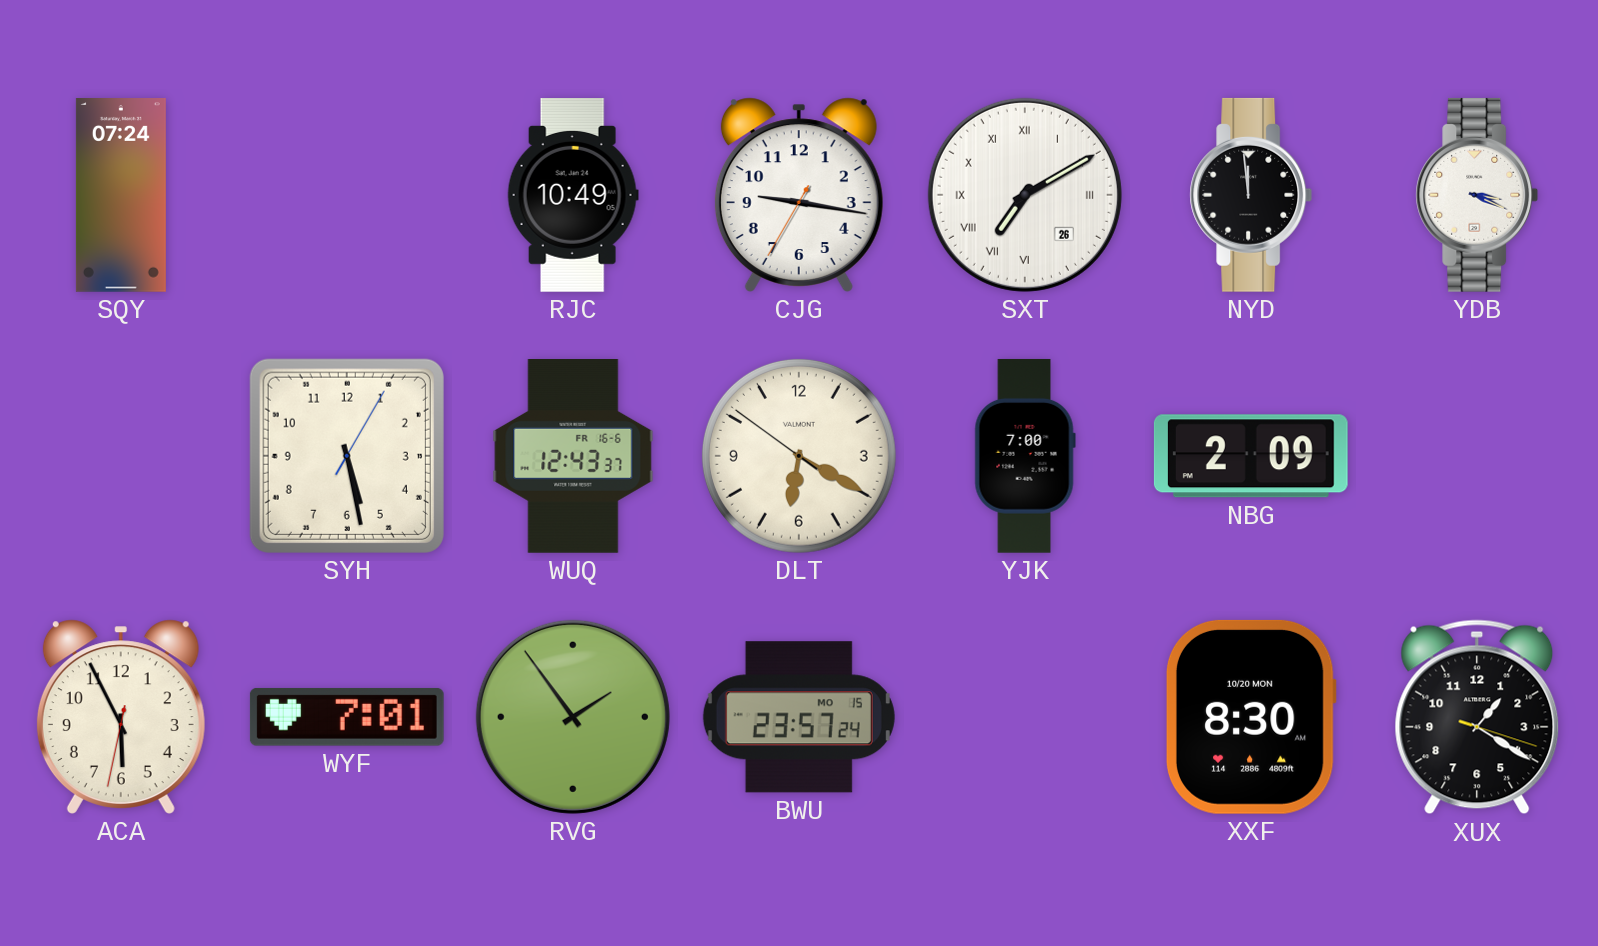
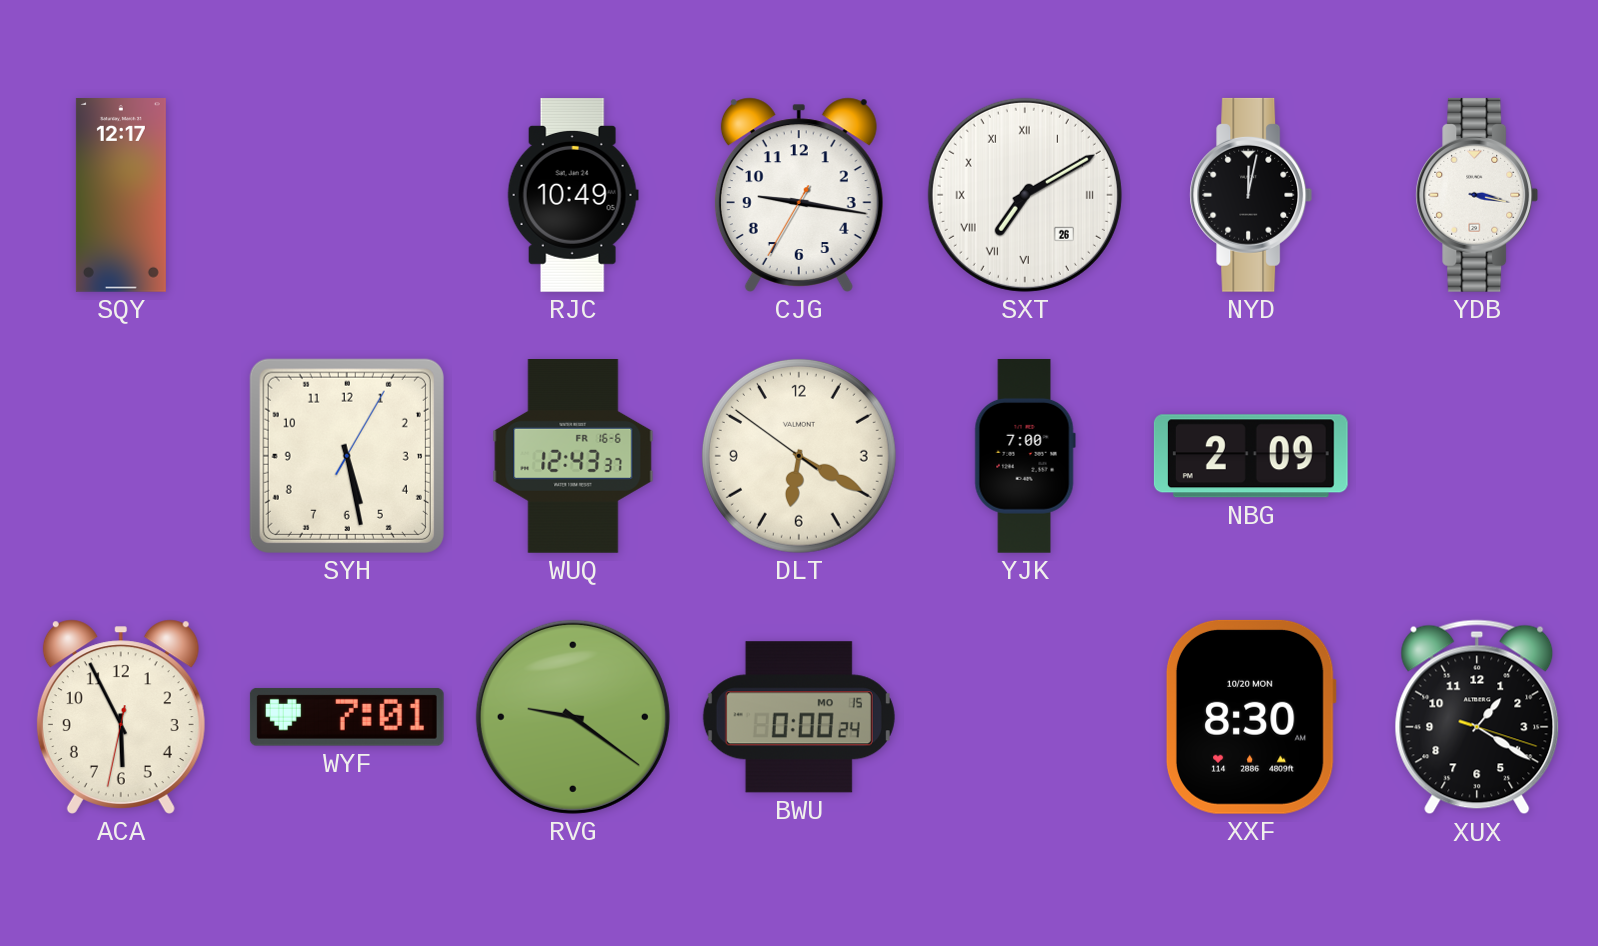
SQY: 07:24 -> 12:17
NYD: 11:59 -> 12:02
YDB: 3:19 -> 3:17
RVG: 1:54 -> 9:21
BWU: 23:57 -> 0:00
